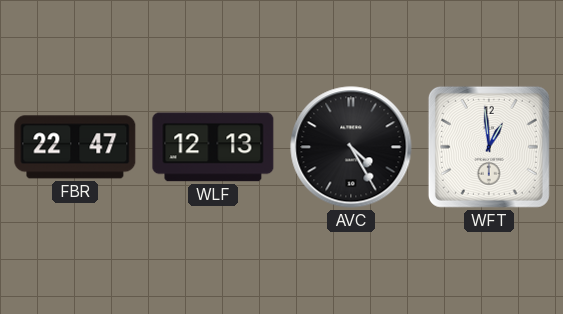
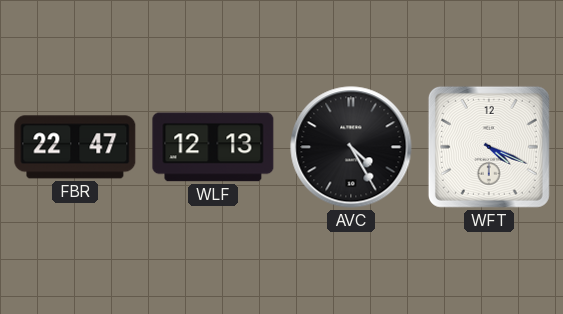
WFT: 12:59 -> 4:19
